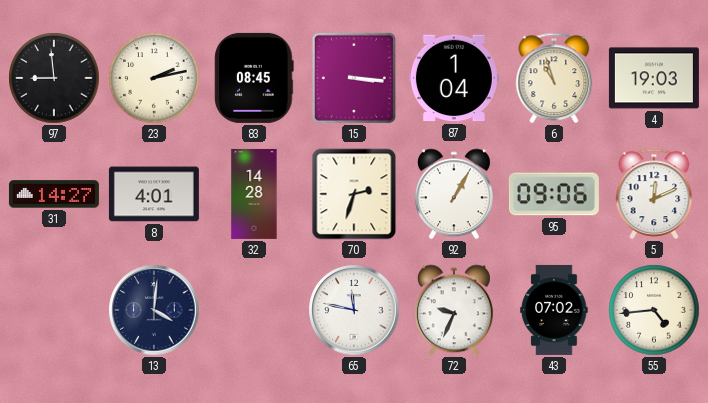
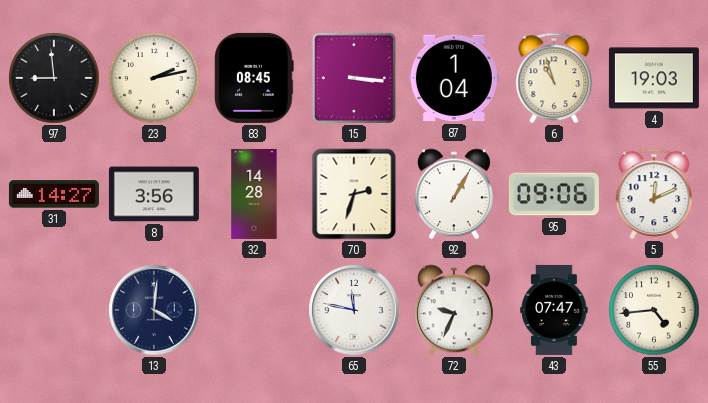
8: 4:01 -> 3:56
43: 07:02 -> 07:47
